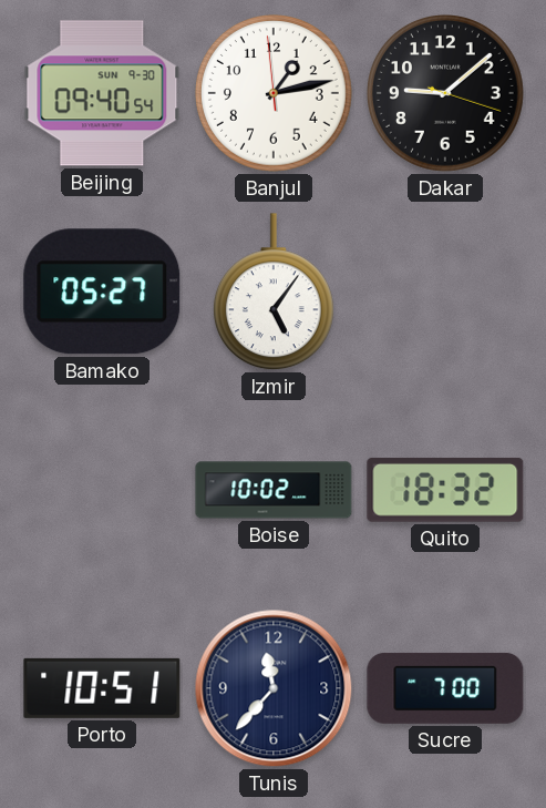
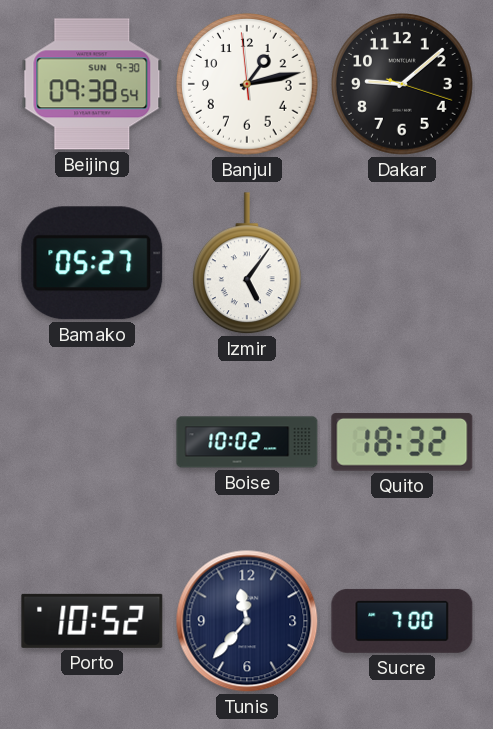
Beijing: 09:40 -> 09:38
Porto: 10:51 -> 10:52
